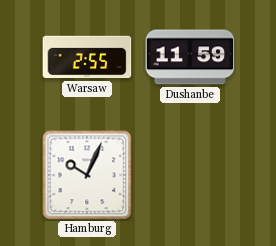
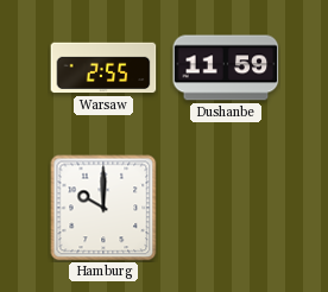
Hamburg: 10:04 -> 10:00
